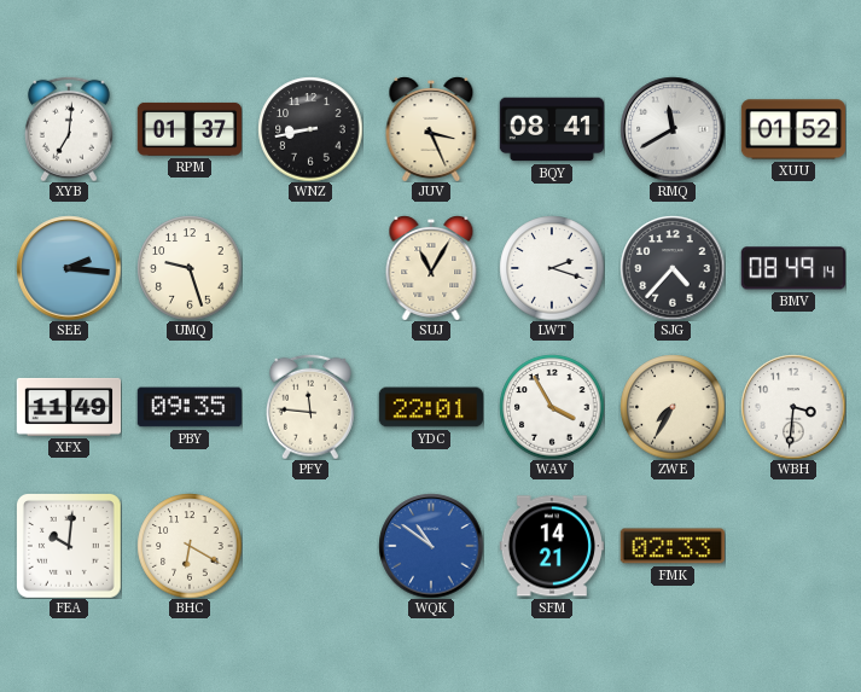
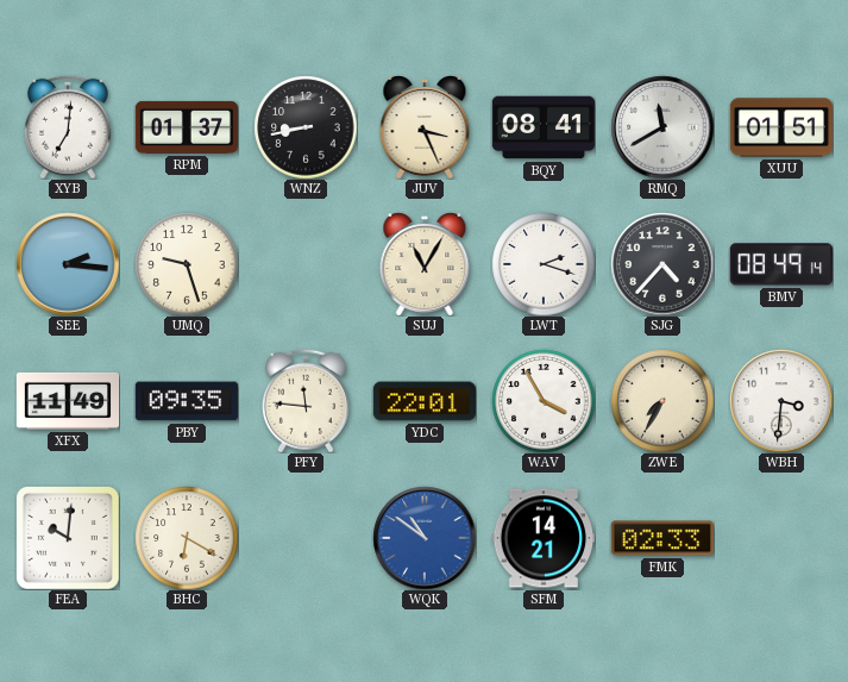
XUU: 01:52 -> 01:51
